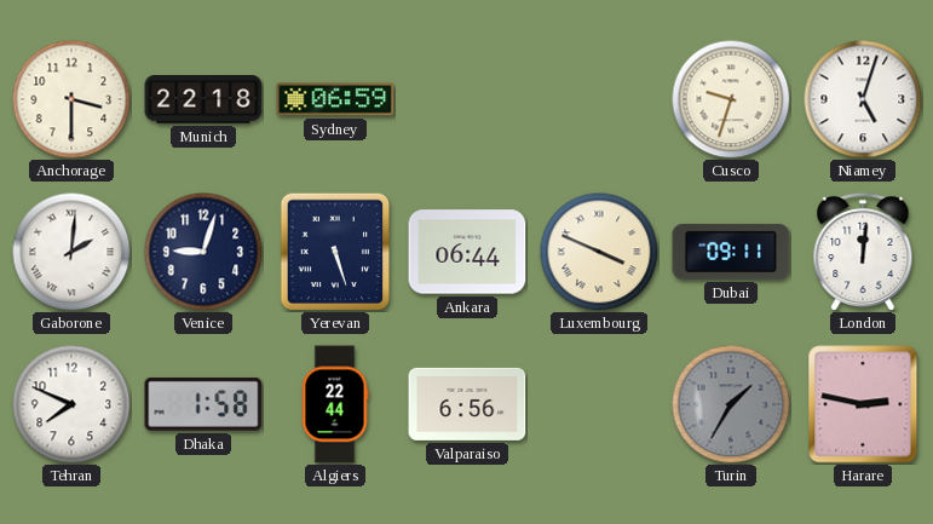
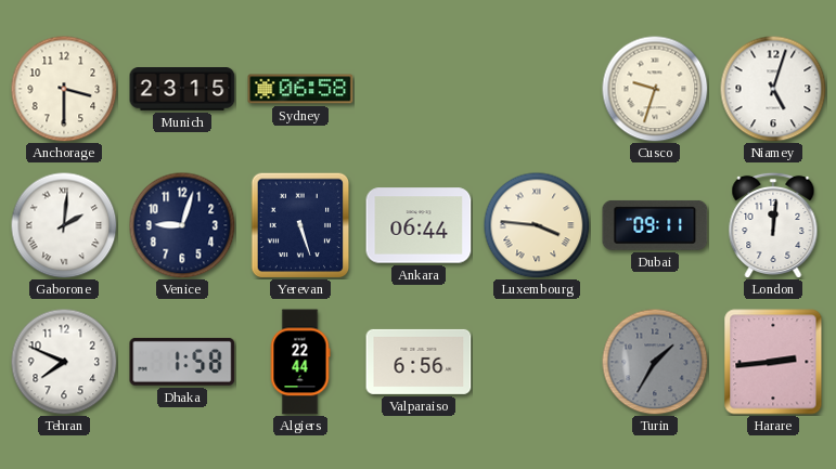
Munich: 22:18 -> 23:15
Sydney: 06:59 -> 06:58
Luxembourg: 3:49 -> 3:46
Harare: 2:47 -> 2:44
